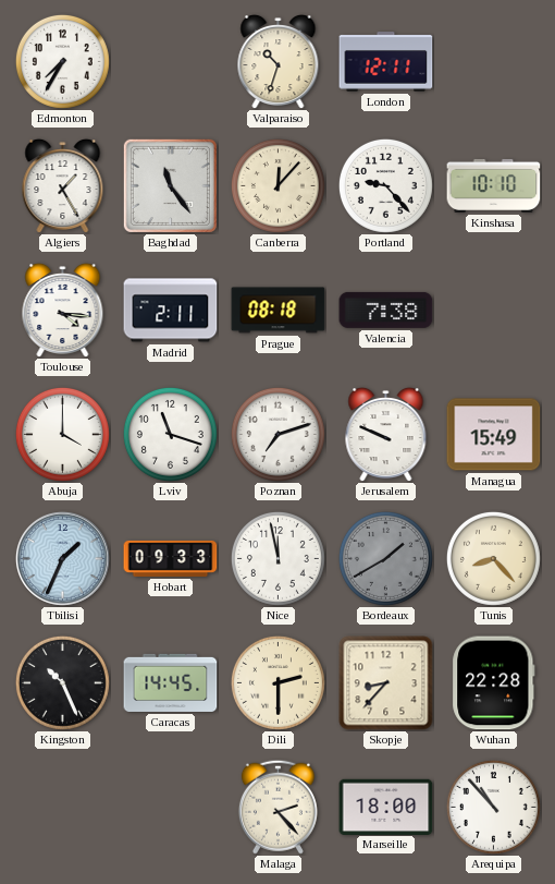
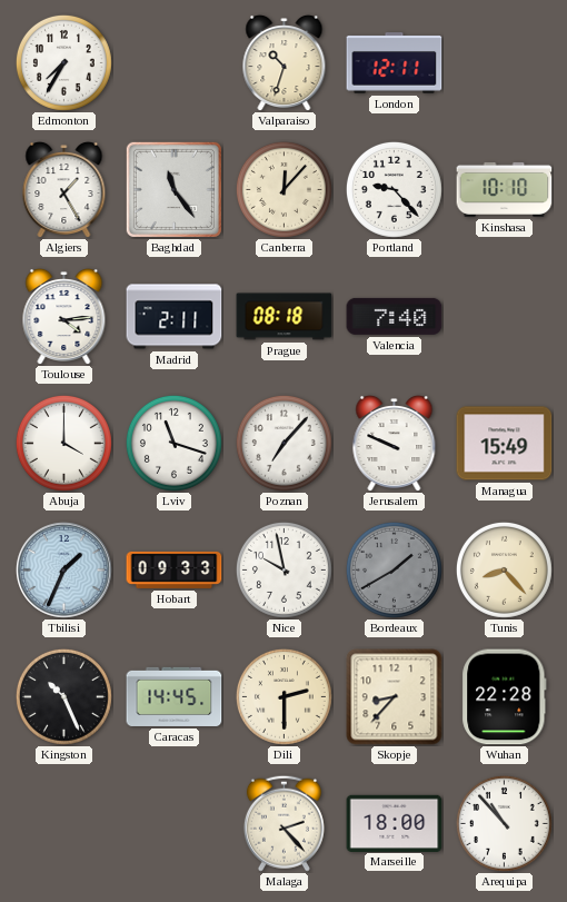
Toulouse: 4:16 -> 4:14
Valencia: 7:38 -> 7:40
Poznan: 7:12 -> 7:07
Nice: 11:58 -> 9:58
